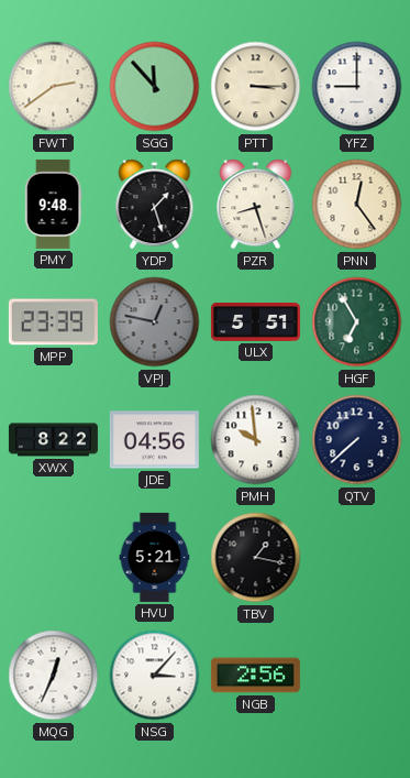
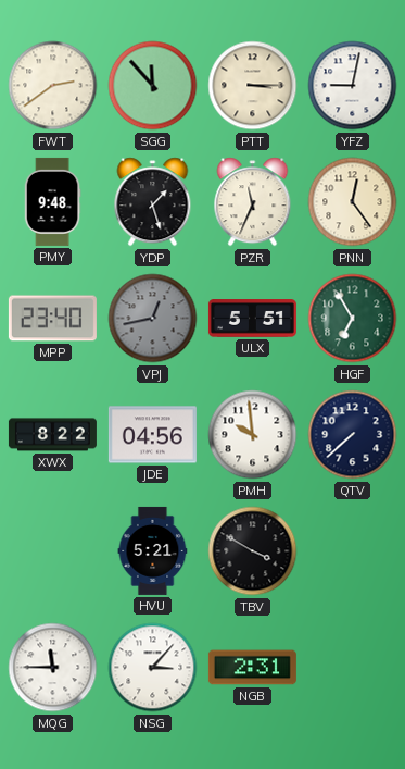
YFZ: 9:00 -> 9:02
PZR: 8:27 -> 11:34
MPP: 23:39 -> 23:40
VPJ: 12:47 -> 12:43
TBV: 1:17 -> 3:50
MQG: 12:34 -> 11:45
NGB: 2:56 -> 2:31
